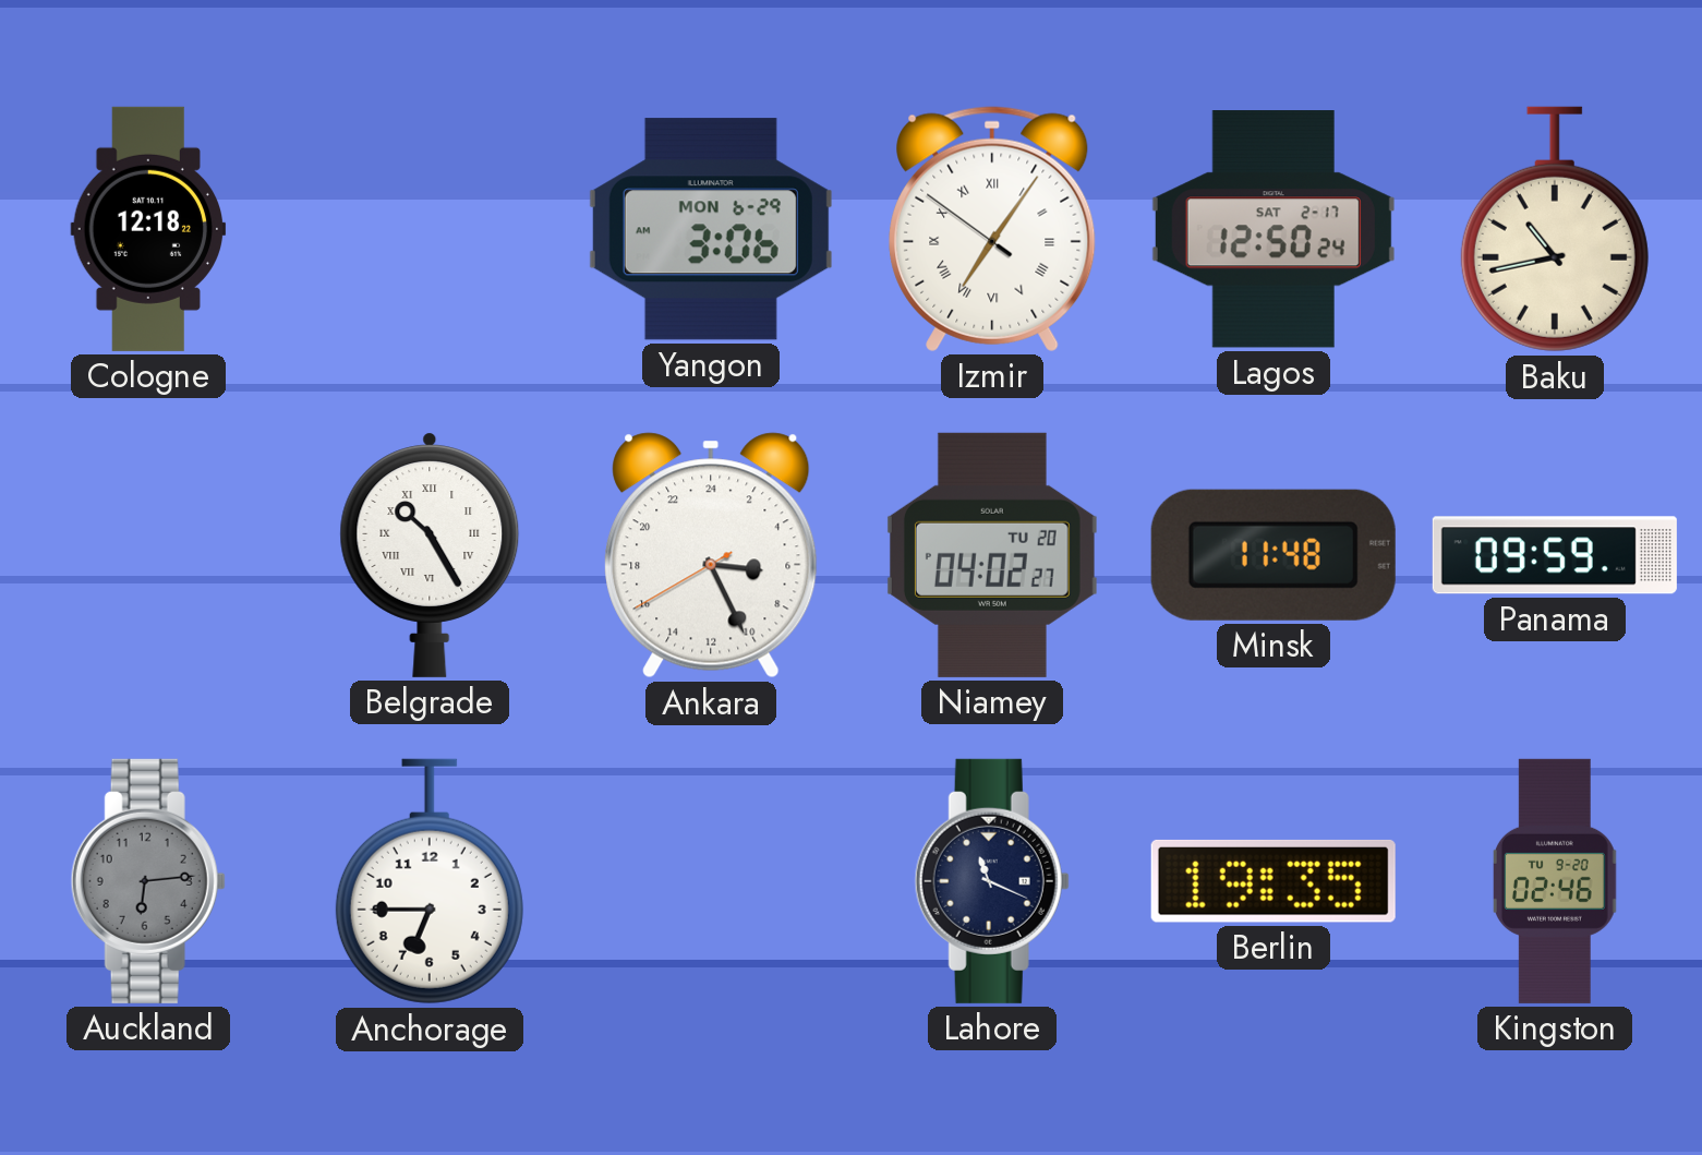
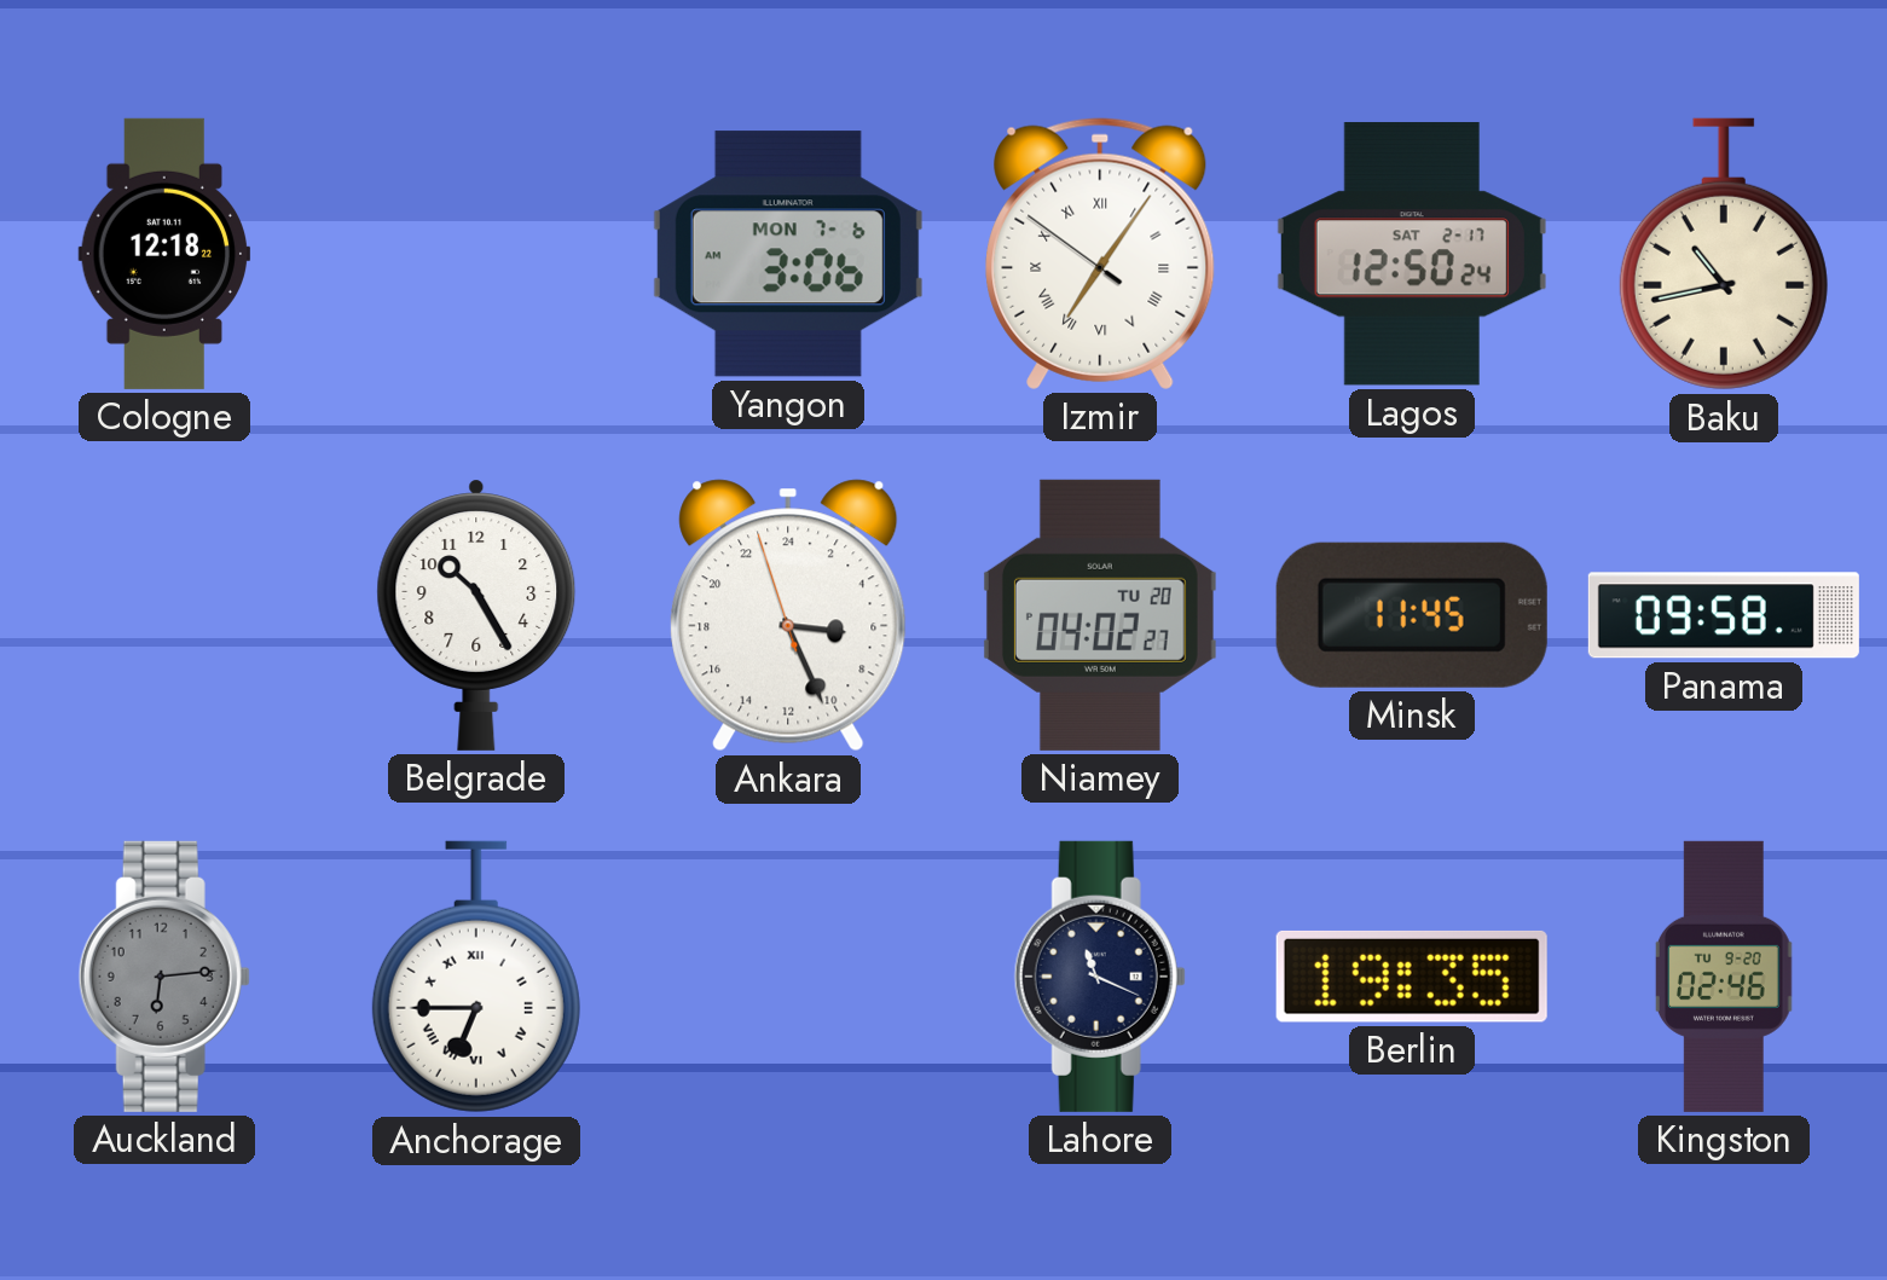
Yangon date: MON 6-29 -> MON 7-6
Belgrade numerals: Roman -> Arabic
Ankara: 6:25:40 -> 6:25:57
Minsk: 11:48 -> 11:45
Panama: 09:59 -> 09:58
Anchorage numerals: Arabic -> Roman
